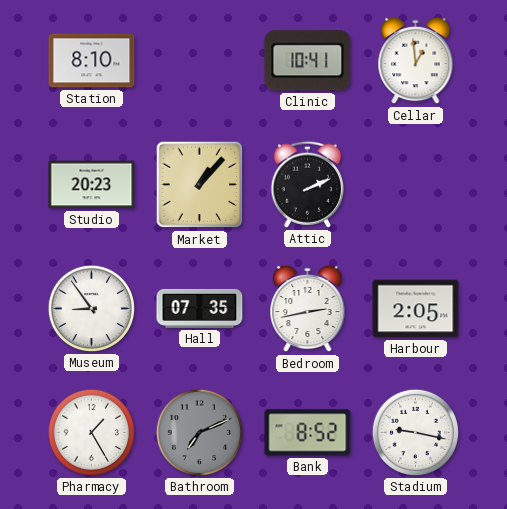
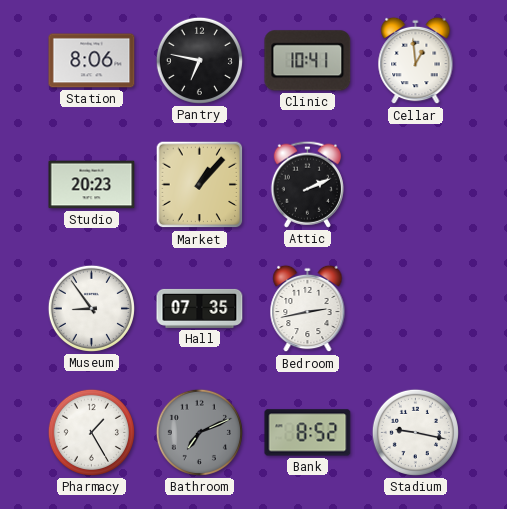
Station: 8:10 -> 8:06
Pantry: none -> 6:47
Harbour: 2:05 -> none
